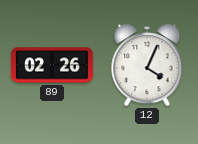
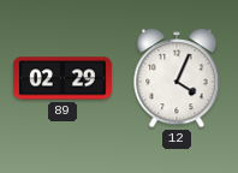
89: 02:26 -> 02:29
